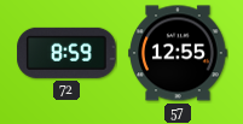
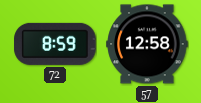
57: 12:55 -> 12:58
